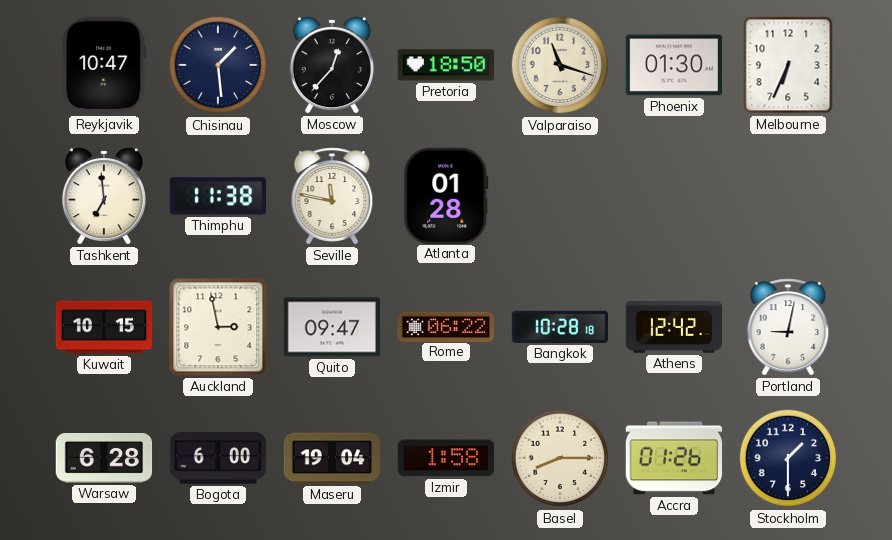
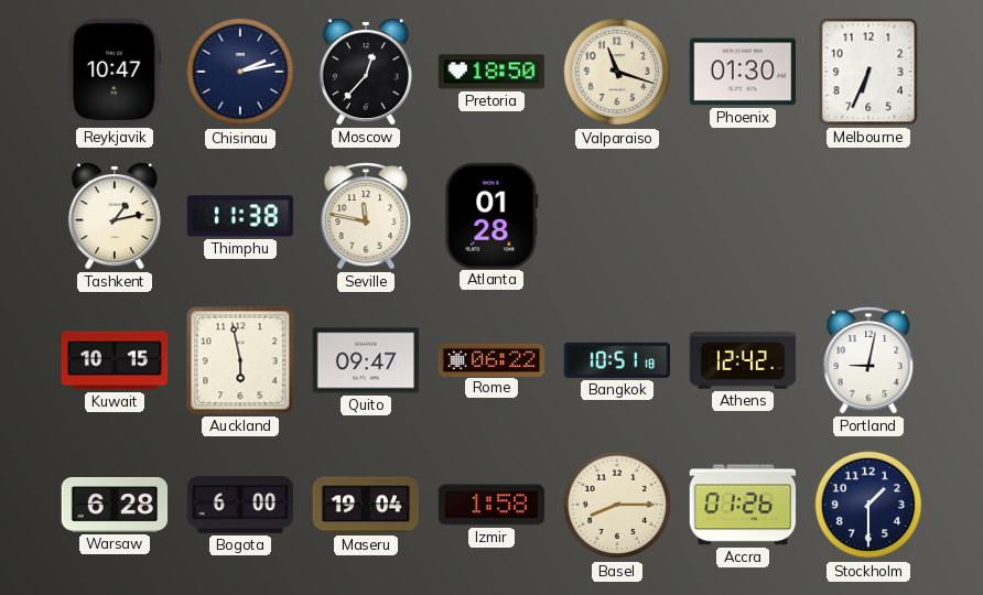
Chisinau: 1:29 -> 2:13
Tashkent: 6:59 -> 1:13
Auckland: 2:58 -> 5:58
Bangkok: 10:28 -> 10:51
